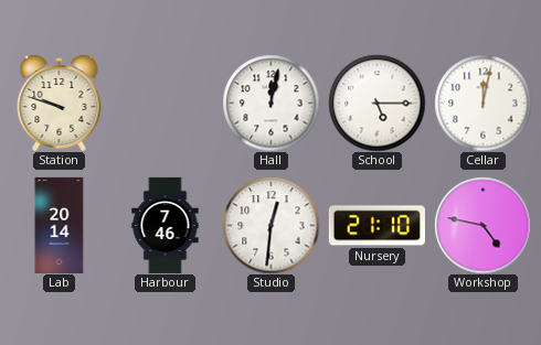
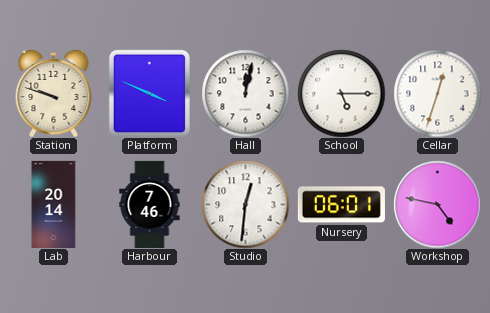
Platform: none -> 3:49
Cellar: 12:02 -> 12:33
Nursery: 21:10 -> 06:01
